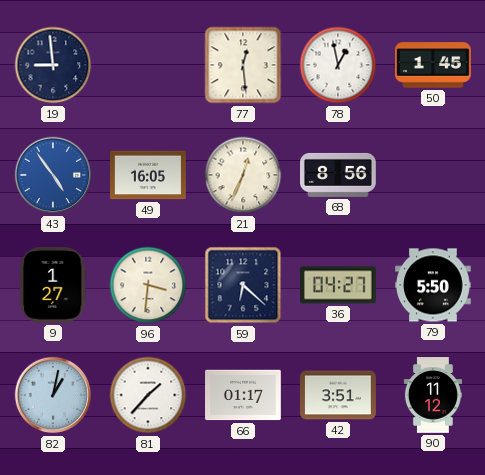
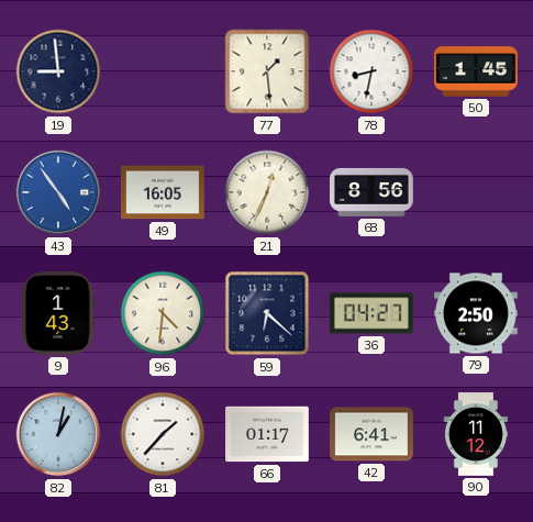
77: 12:29 -> 1:29
78: 12:58 -> 8:32
9: 1:27 -> 1:43
96: 3:31 -> 4:31
79: 5:50 -> 2:50
42: 3:51 -> 6:41
